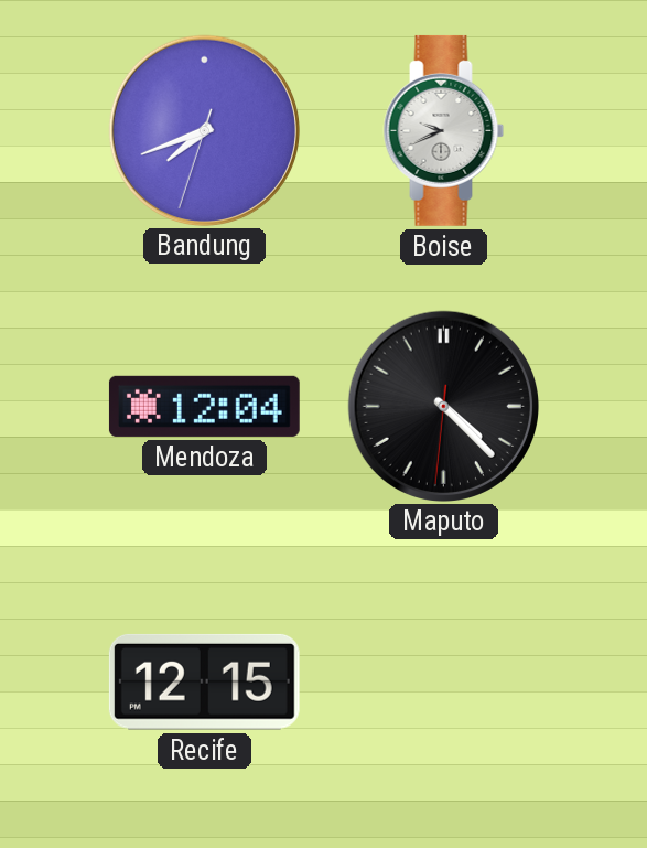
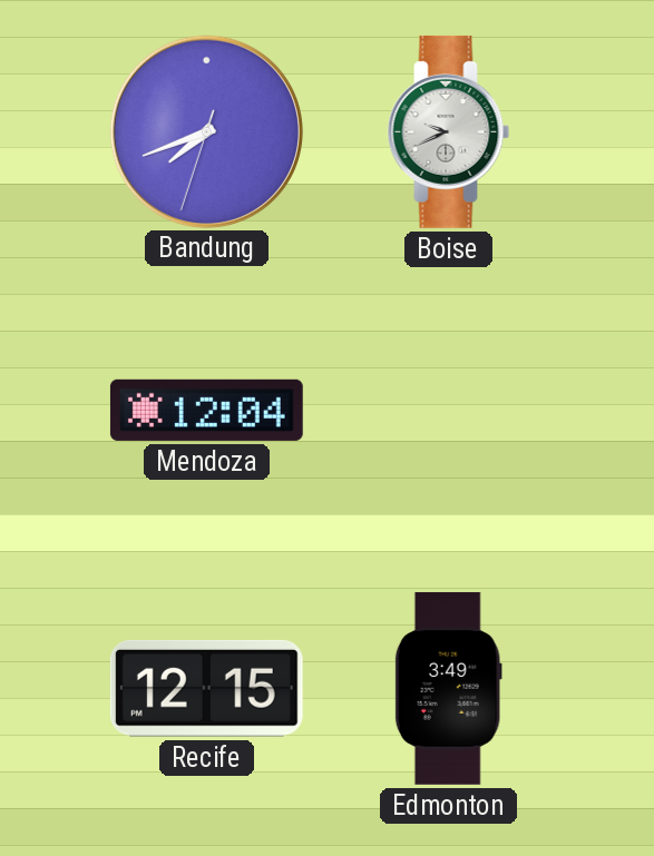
Maputo: 4:22 -> none
Edmonton: none -> 3:49
